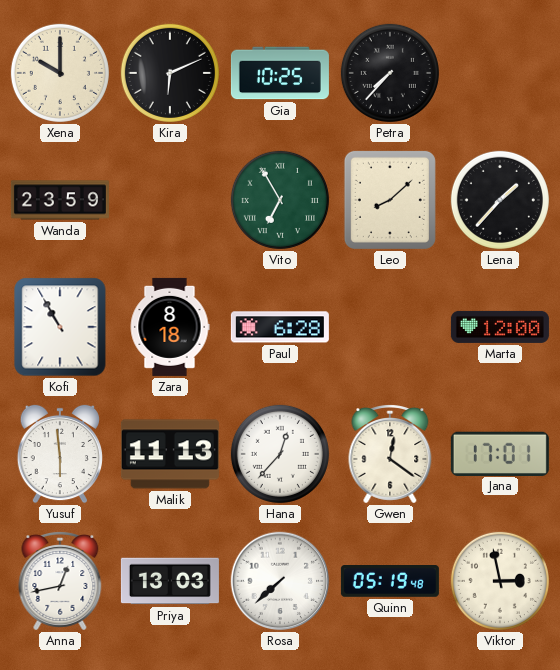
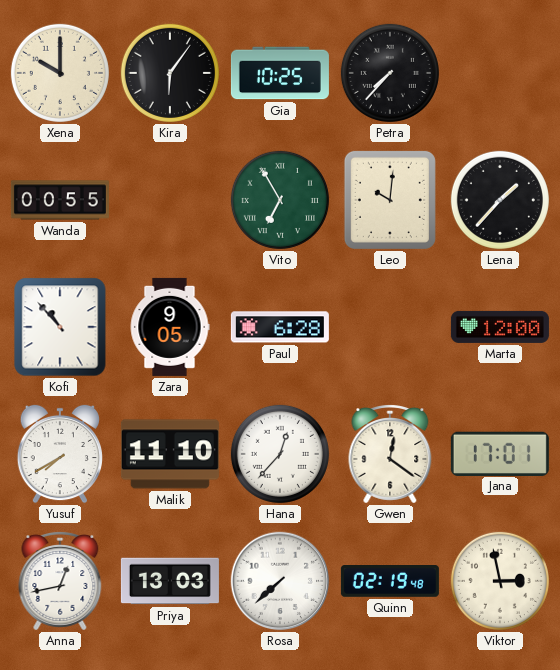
Kira: 6:11 -> 6:06
Wanda: 23:59 -> 00:55
Leo: 8:08 -> 10:01
Kofi: 10:55 -> 10:53
Zara: 8:18 -> 9:05
Yusuf: 5:59 -> 7:40
Malik: 11:13 -> 11:10
Quinn: 05:19 -> 02:19
